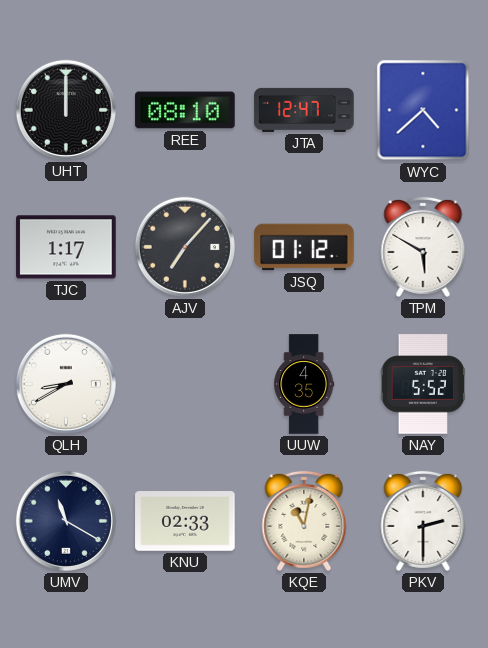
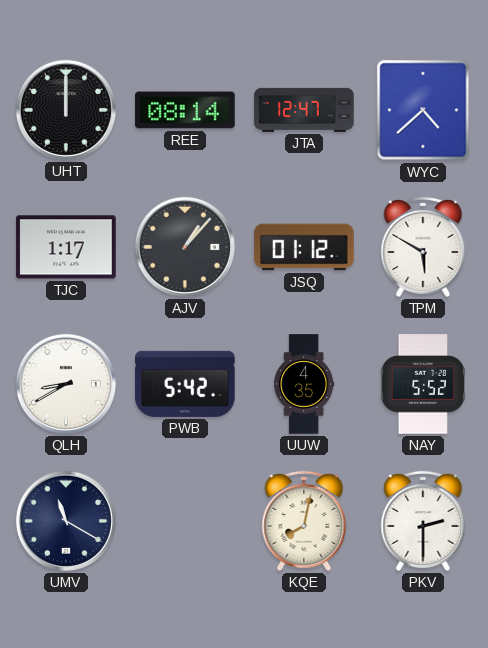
REE: 08:10 -> 08:14
AJV: 7:07 -> 1:07
PWB: none -> 5:42
KNU: 02:33 -> none
KQE: 11:02 -> 8:02
